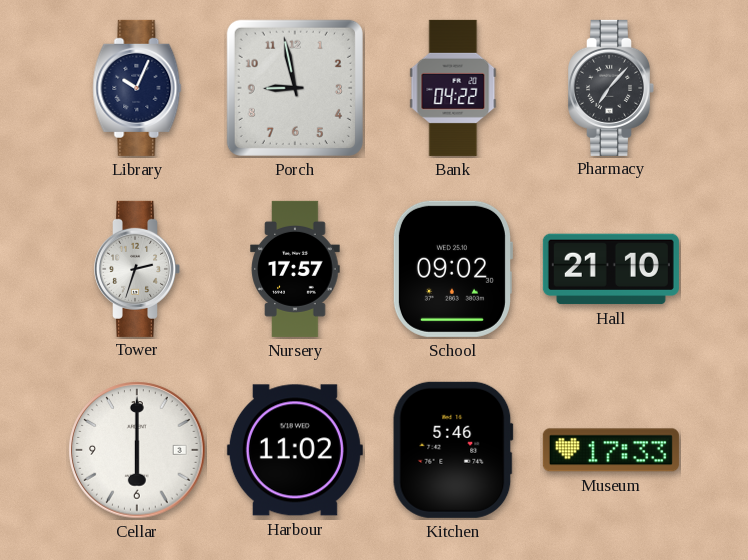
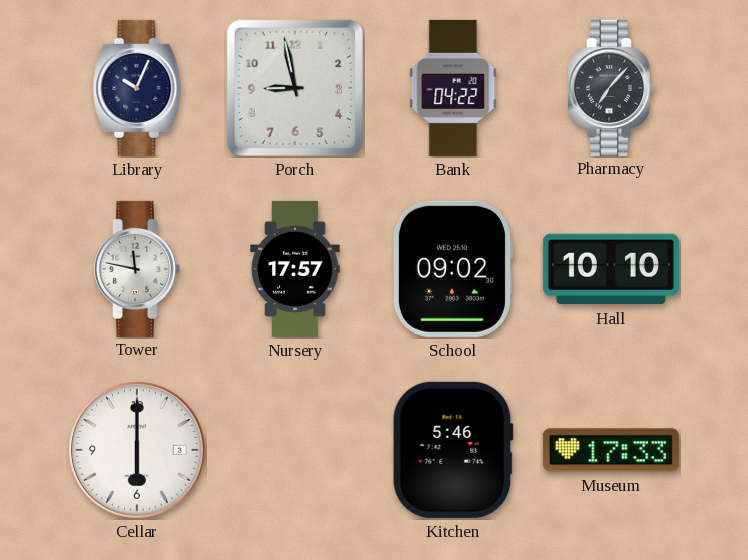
Tower: 2:33 -> 11:47
Hall: 21:10 -> 10:10
Harbour: 11:02 -> none
